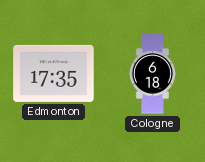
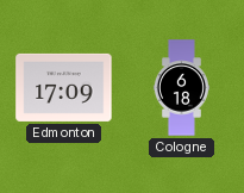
Edmonton: 17:35 -> 17:09
